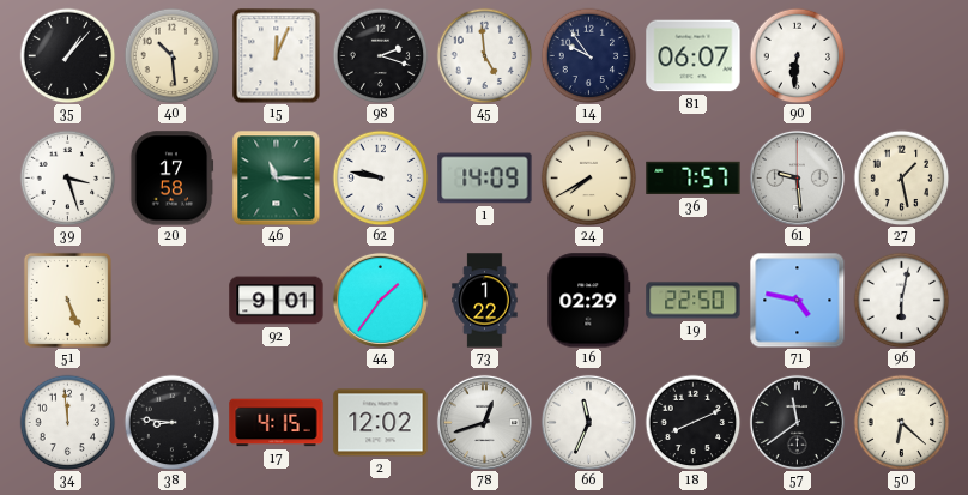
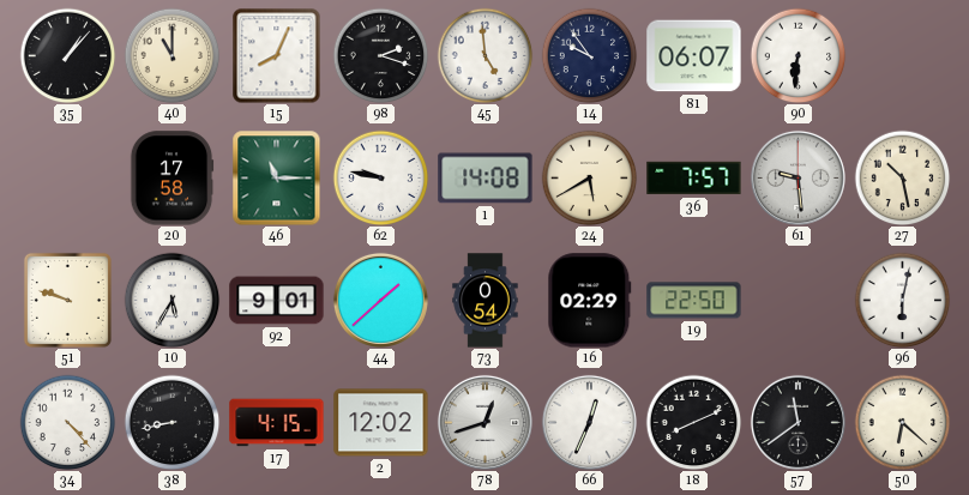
40: 10:29 -> 11:00
15: 12:04 -> 8:04
39: 3:27 -> none
1: 14:09 -> 14:08
24: 7:40 -> 5:40
27: 1:28 -> 10:28
51: 5:26 -> 9:48
10: none -> 5:35
44: 1:36 -> 1:38
73: 1:22 -> 0:54
71: 4:47 -> none
34: 11:59 -> 4:23
38: 8:46 -> 8:43
66: 11:34 -> 12:34
